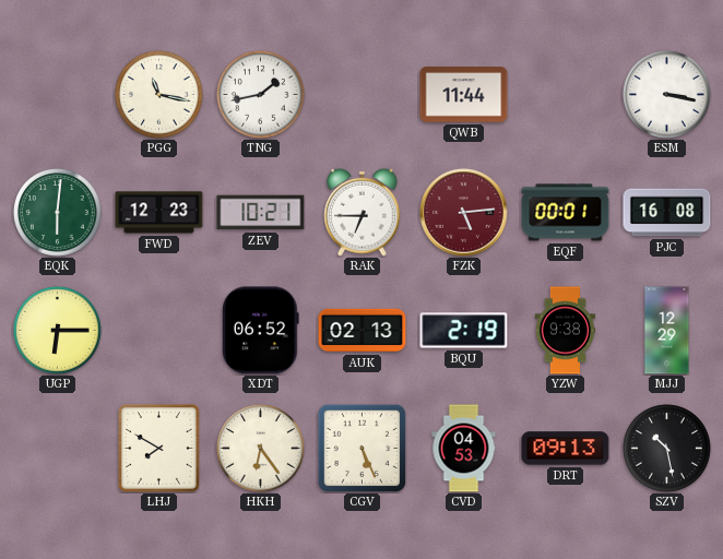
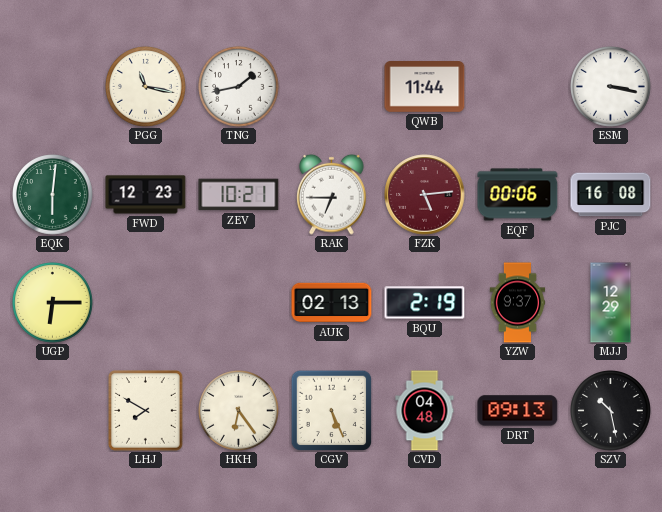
EQF: 00:01 -> 00:06
XDT: 06:52 -> none
YZW: 9:38 -> 9:37
CVD: 04:53 -> 04:48
